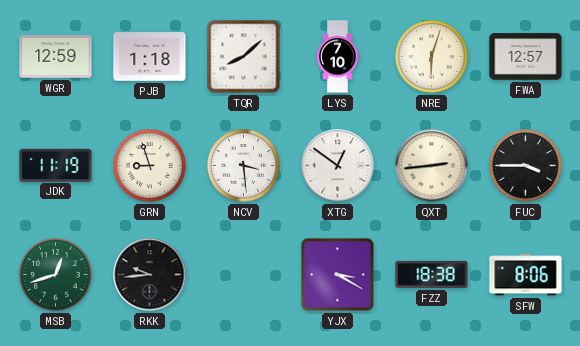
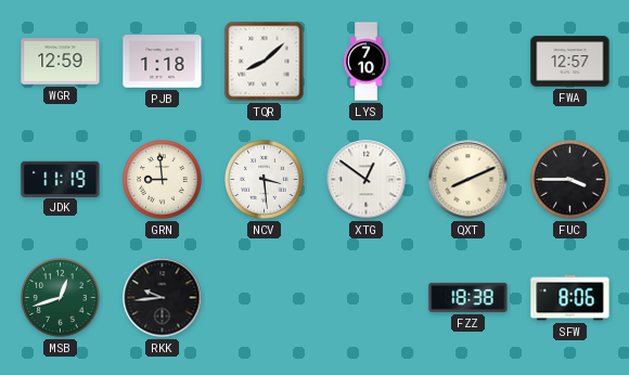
NRE: 6:03 -> none
GRN: 8:57 -> 8:59
QXT: 2:44 -> 8:11
YJX: 3:20 -> none
